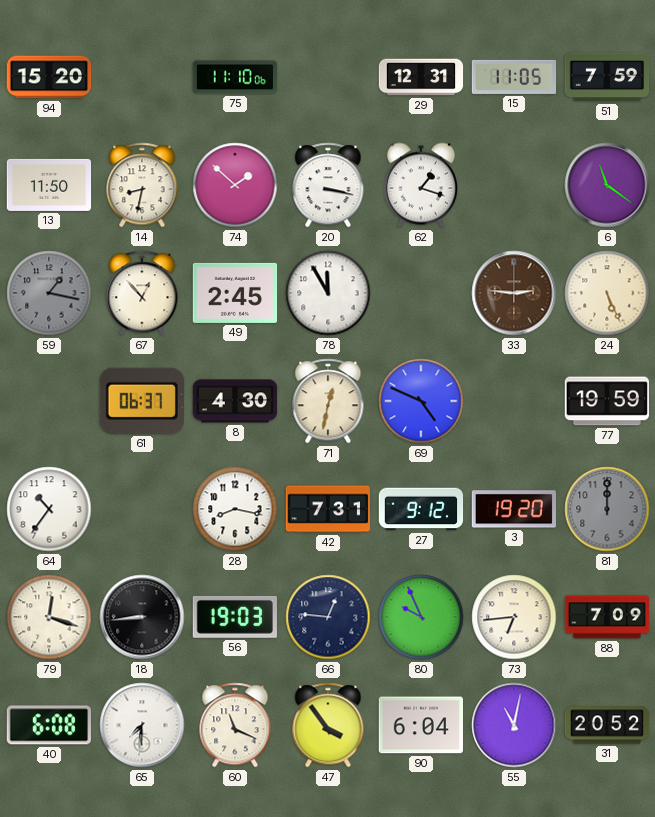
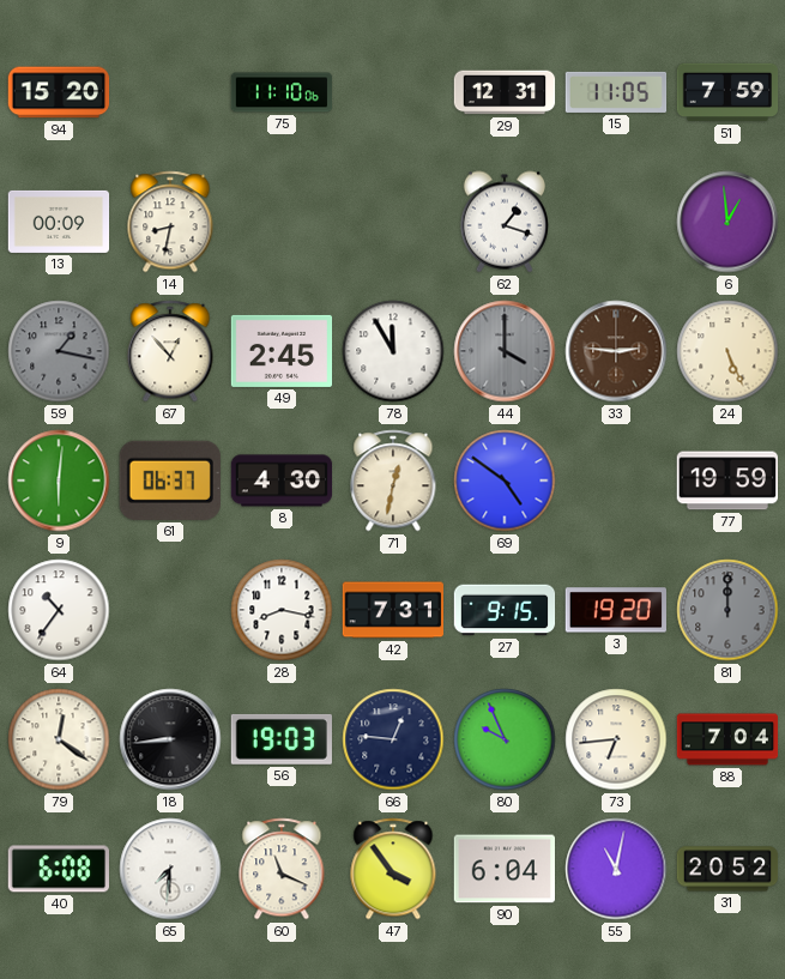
13: 11:50 -> 00:09
74: 1:52 -> none
20: 3:17 -> none
6: 11:21 -> 12:59
44: none -> 4:00
9: none -> 6:01
69: 4:49 -> 4:51
27: 9:12 -> 9:15
79: 12:18 -> 12:21
88: 7:09 -> 7:04
